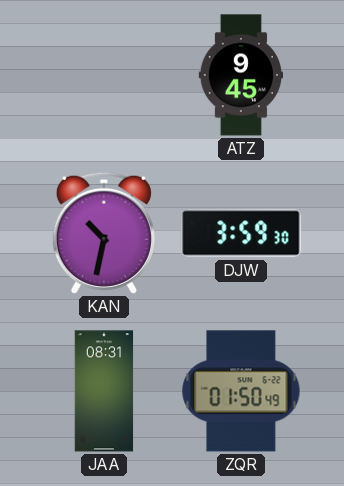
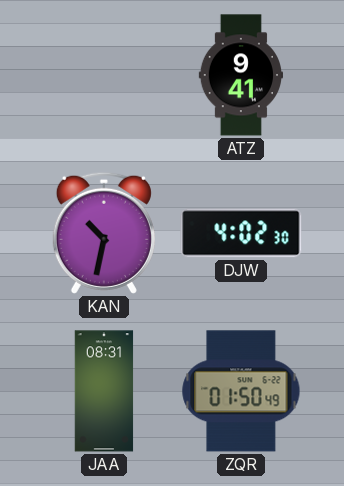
ATZ: 9:45 -> 9:41
DJW: 3:59 -> 4:02
